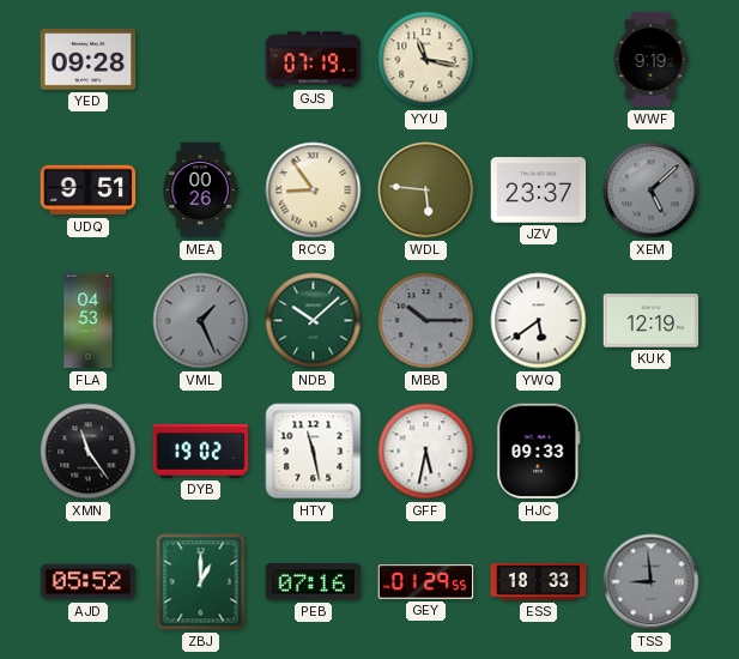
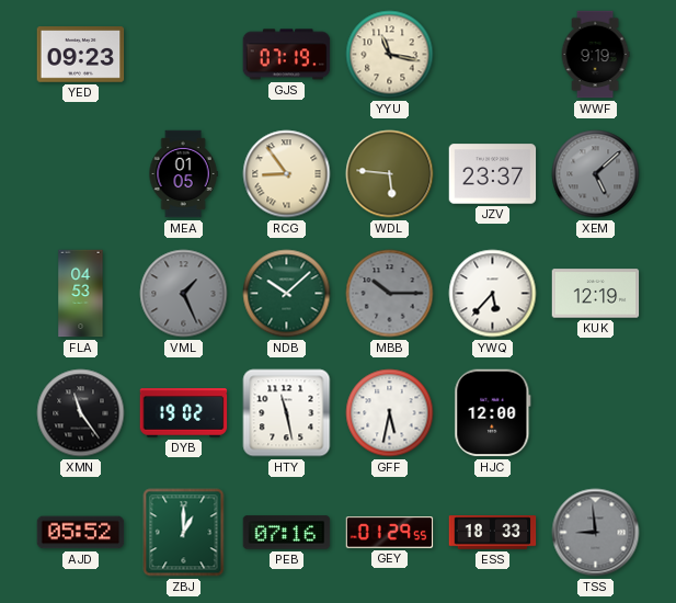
YED: 09:28 -> 09:23
UDQ: 9:51 -> none
MEA: 00:26 -> 01:05
YWQ: 5:39 -> 5:37
HJC: 09:33 -> 12:00
